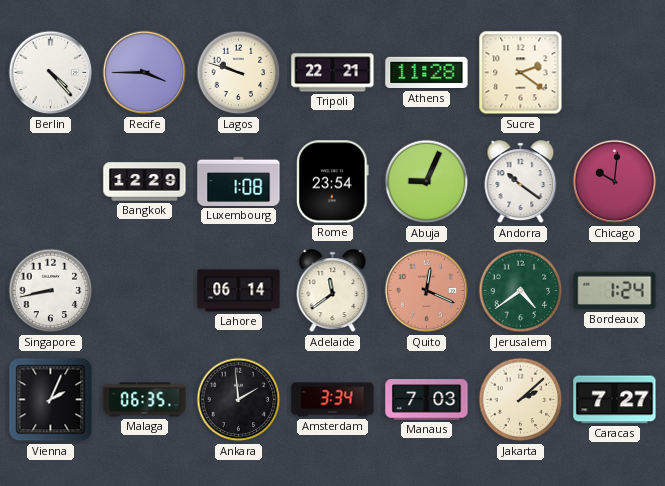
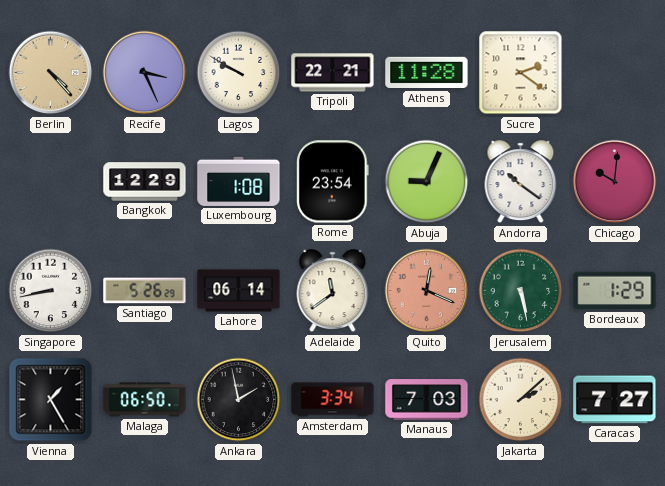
Berlin dial: white -> champagne
Recife: 3:45 -> 3:26
Lagos: 9:48 -> 9:50
Santiago: none -> 5:26
Jerusalem: 4:39 -> 5:28
Bordeaux: 1:24 -> 1:29
Vienna: 2:04 -> 1:25
Malaga: 06:35 -> 06:50
Ankara: 1:59 -> 1:58
